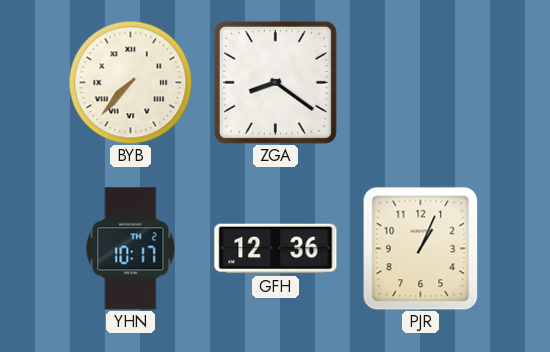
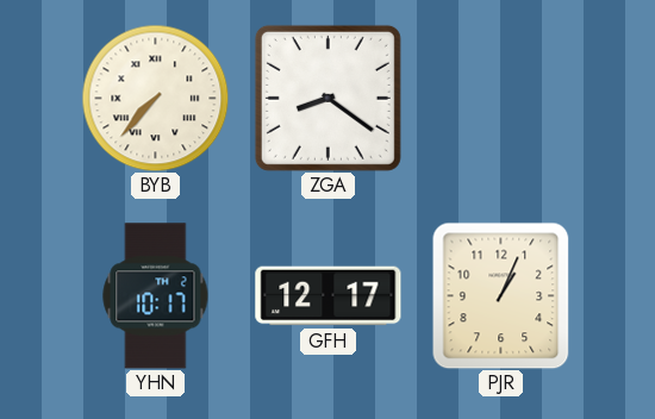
GFH: 12:36 -> 12:17
